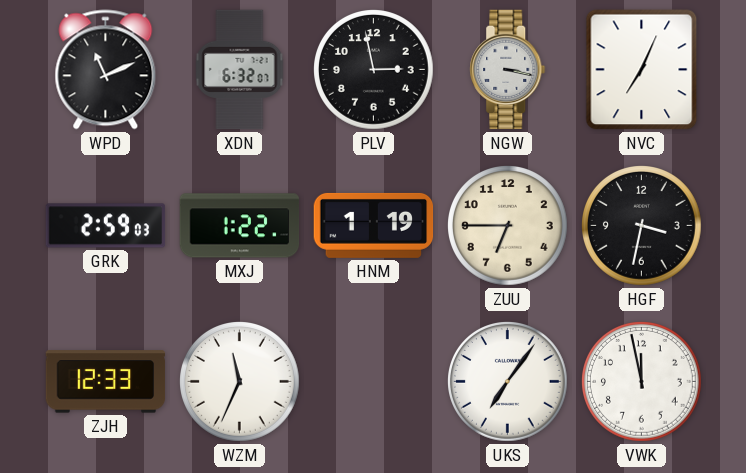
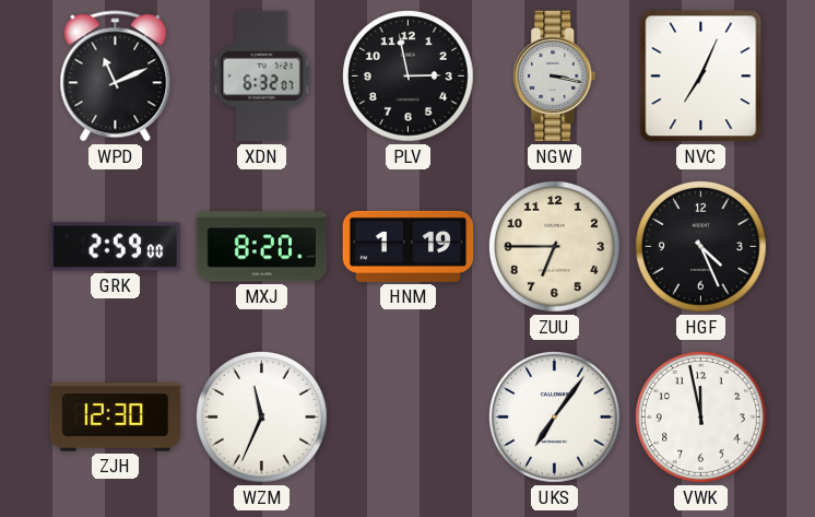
GRK: 2:59:03 -> 2:59:00
MXJ: 1:22 -> 8:20
HGF: 3:32 -> 4:26
ZJH: 12:33 -> 12:30
